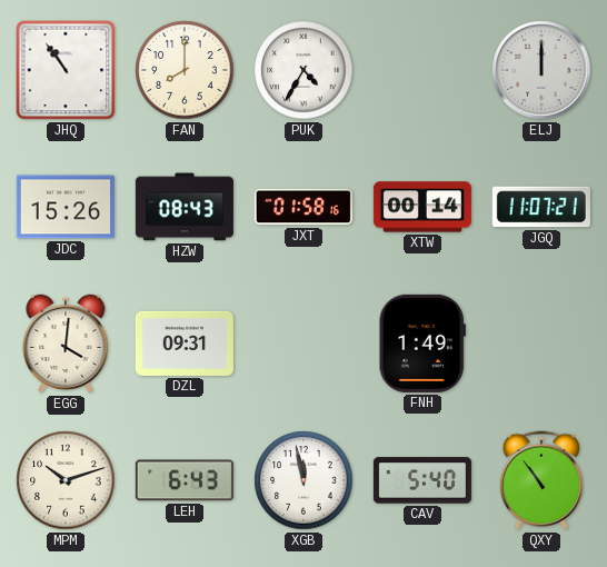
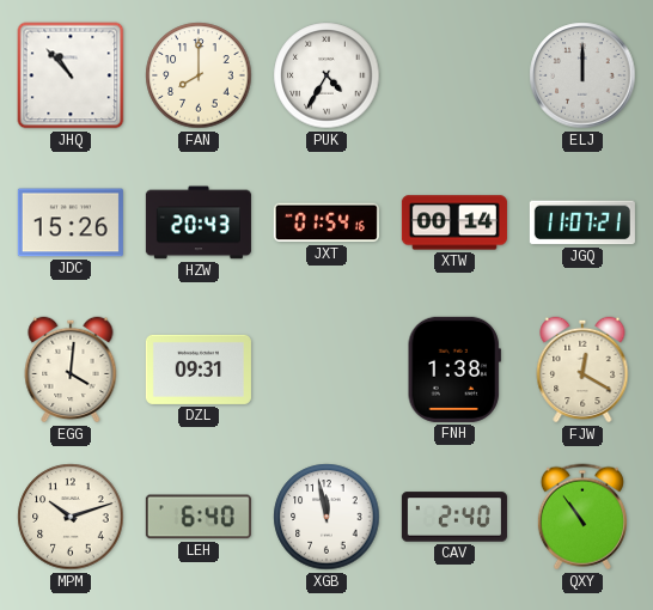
JHQ: 10:54 -> 10:53
HZW: 08:43 -> 20:43
JXT: 01:58 -> 01:54
FNH: 1:49 -> 1:38
FJW: none -> 12:20
LEH: 6:43 -> 6:40
CAV: 5:40 -> 2:40
